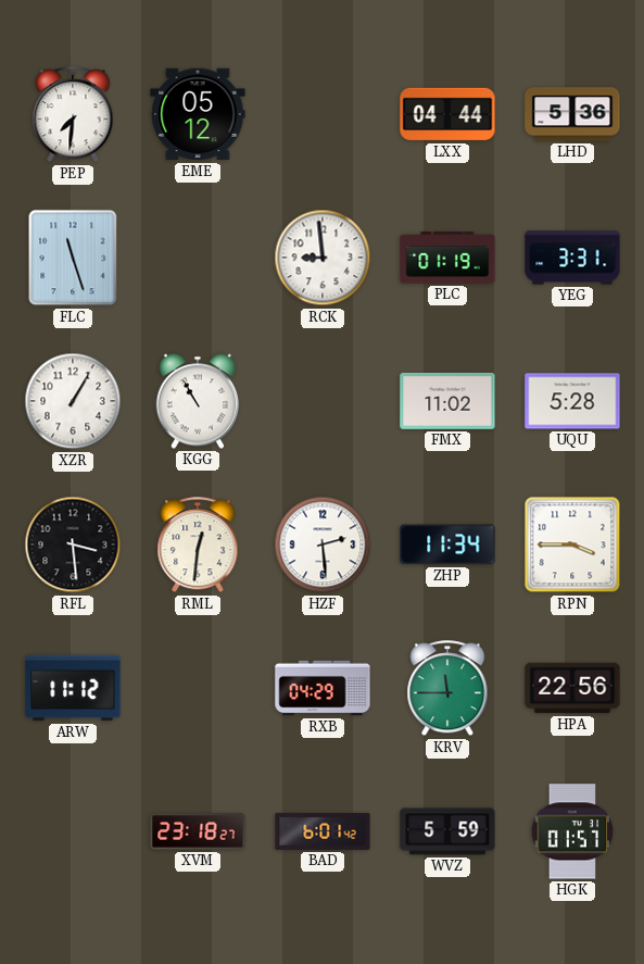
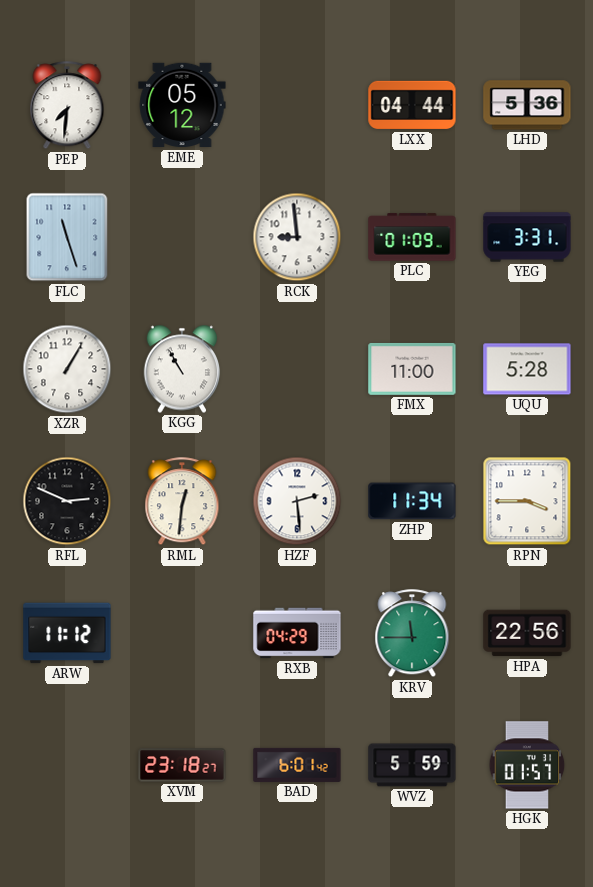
PLC: 01:19 -> 01:09
FMX: 11:02 -> 11:00
RFL: 3:29 -> 2:49
